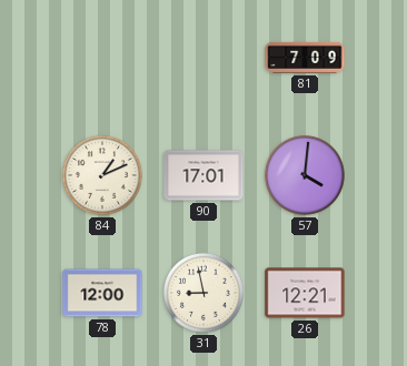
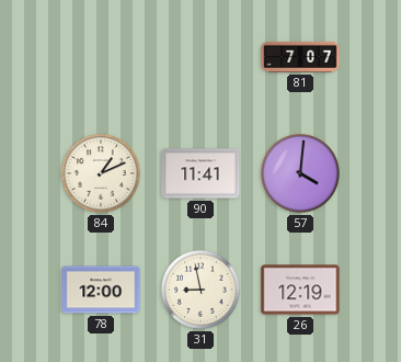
81: 7:09 -> 7:07
90: 17:01 -> 11:41
26: 12:21 -> 12:19
